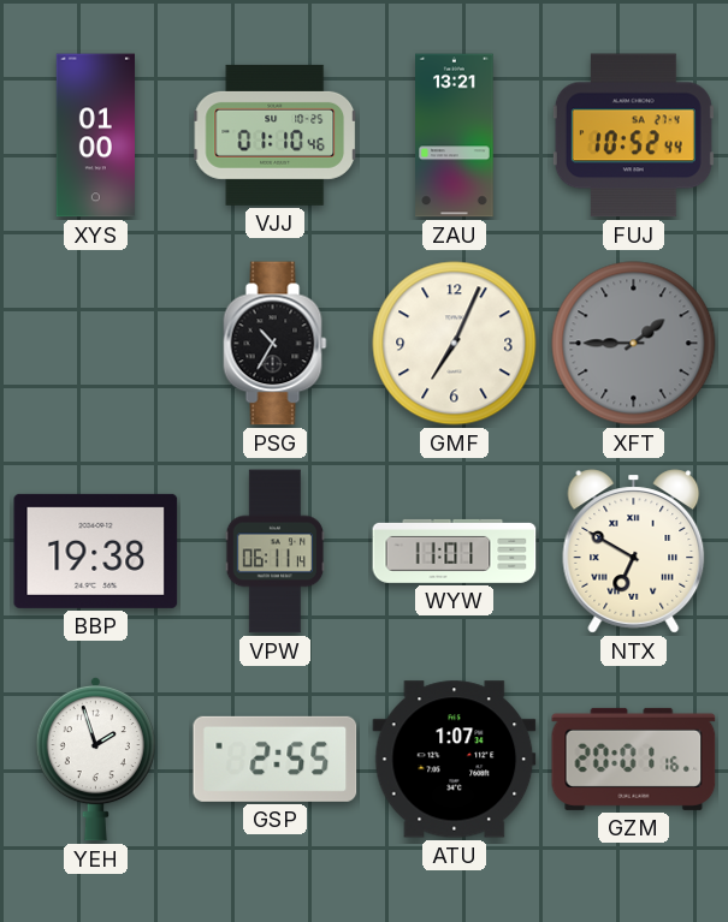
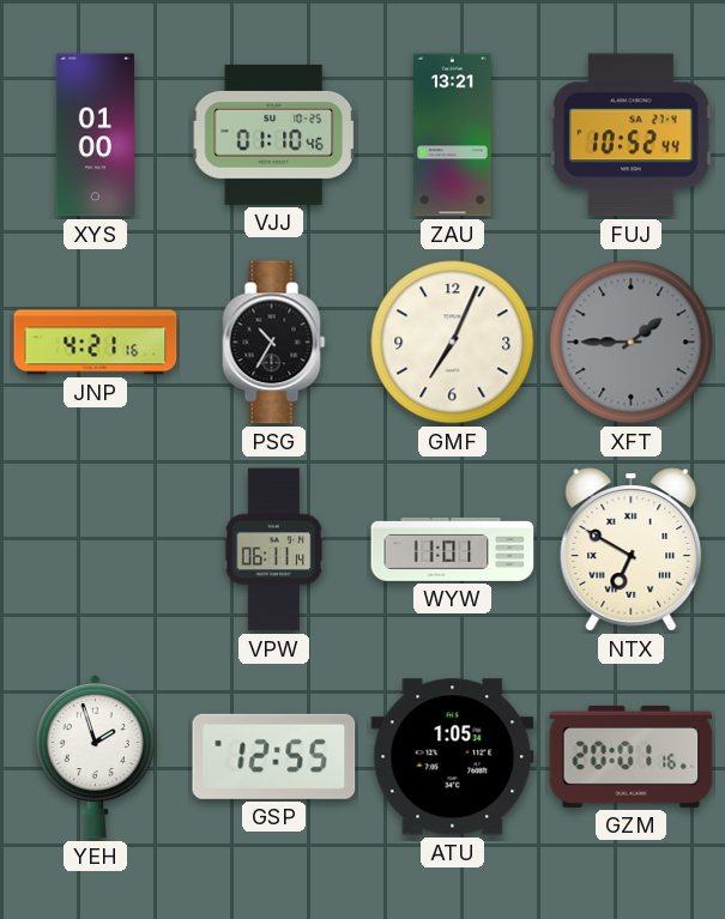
JNP: none -> 4:21
BBP: 19:38 -> none
GSP: 2:55 -> 12:55
ATU: 1:07 -> 1:05
